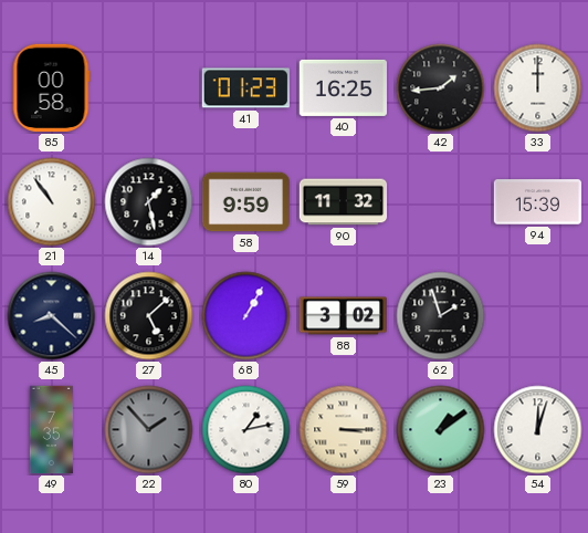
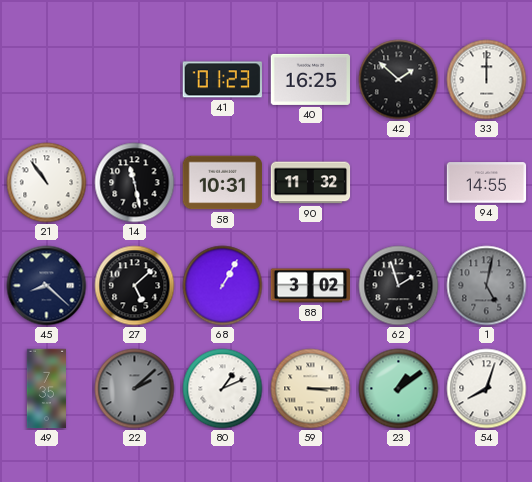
85: 00:58 -> none
42: 1:44 -> 1:52
14: 1:28 -> 11:28
58: 9:59 -> 10:31
94: 15:39 -> 14:55
1: none -> 5:02
22: 1:53 -> 2:08
80: 1:13 -> 1:11
54: 12:03 -> 8:03
